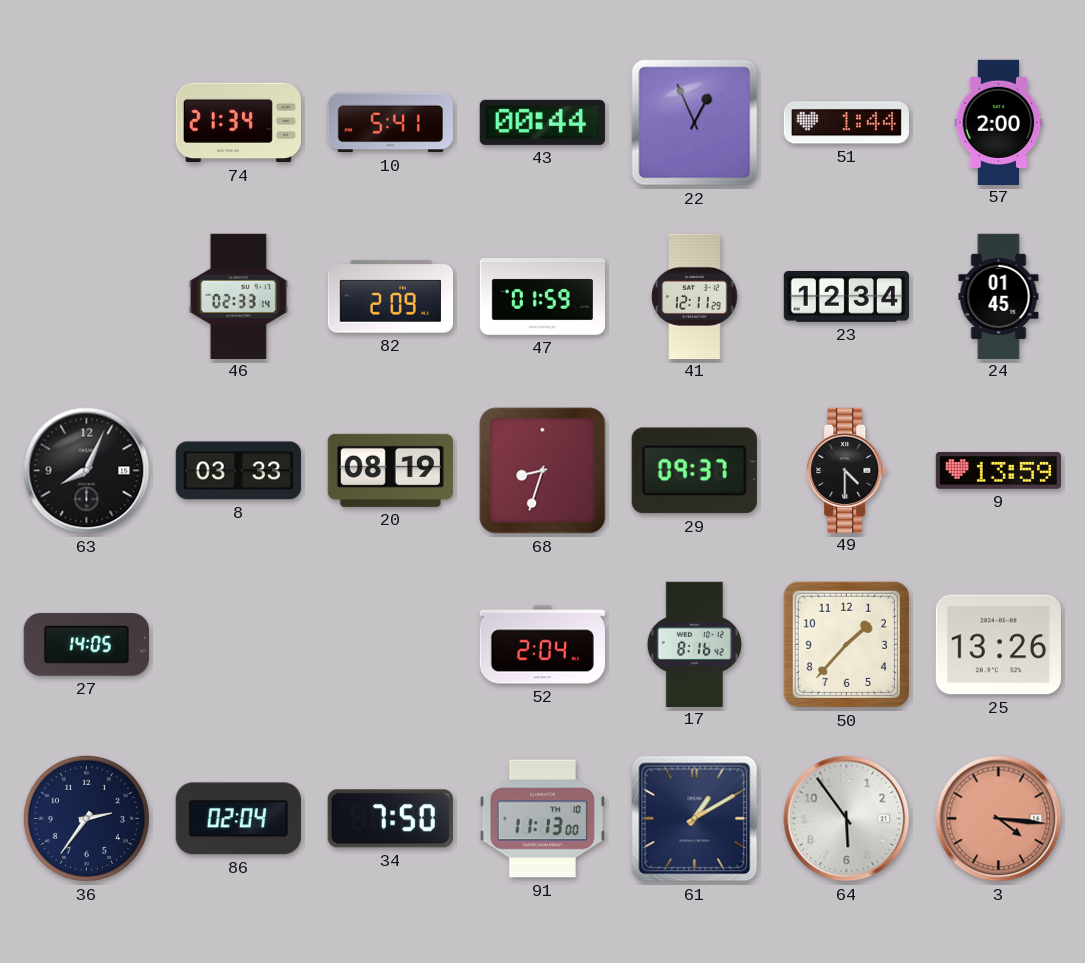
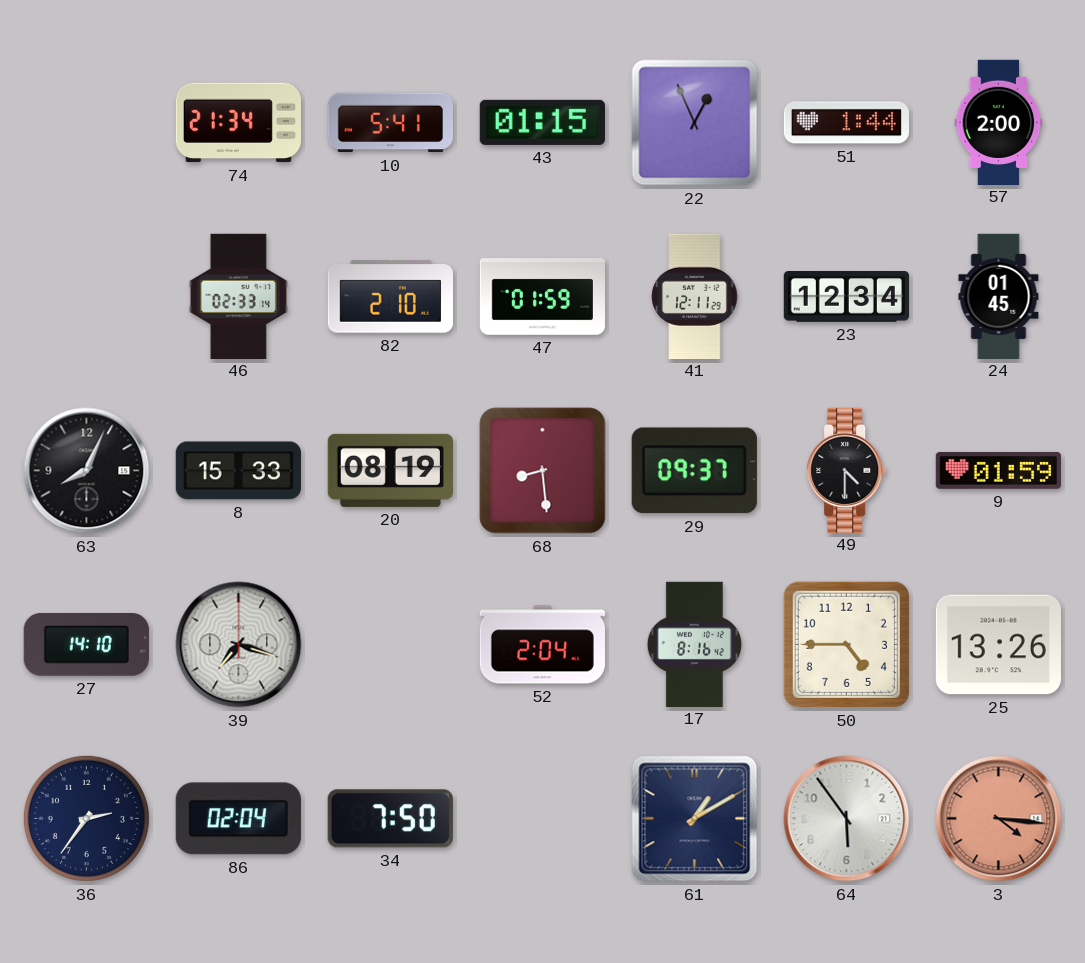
43: 00:44 -> 01:15
82: 2:09 -> 2:10
8: 03:33 -> 15:33
68: 8:33 -> 8:29
9: 13:59 -> 01:59
27: 14:05 -> 14:10
39: none -> 7:18
50: 1:37 -> 4:45
91: 11:13 -> none
